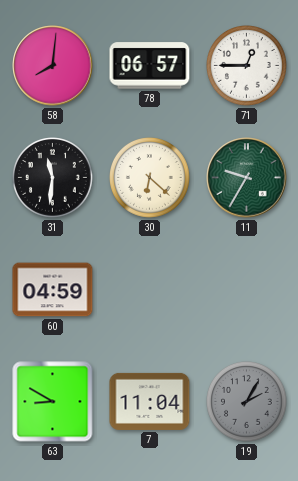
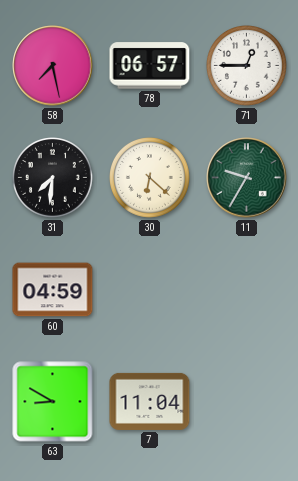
58: 8:01 -> 7:28
31: 11:31 -> 7:31
19: 2:05 -> none
